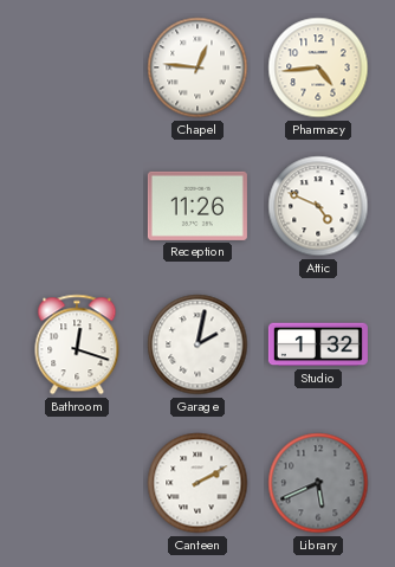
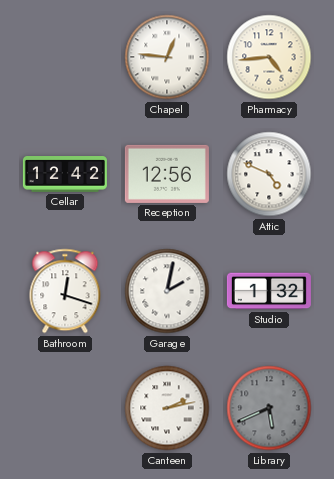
Cellar: none -> 12:42
Reception: 11:26 -> 12:56
Canteen: 2:10 -> 2:13
